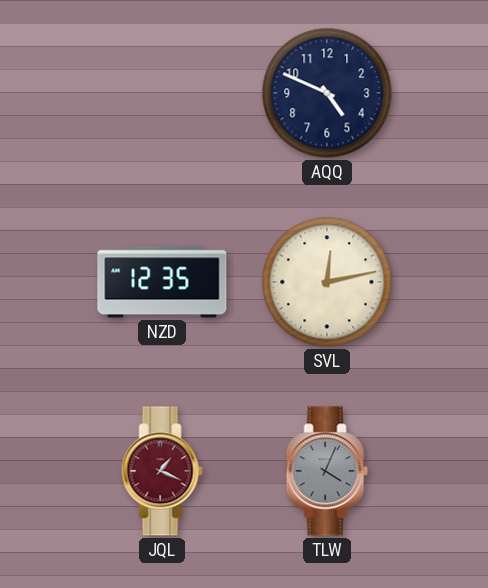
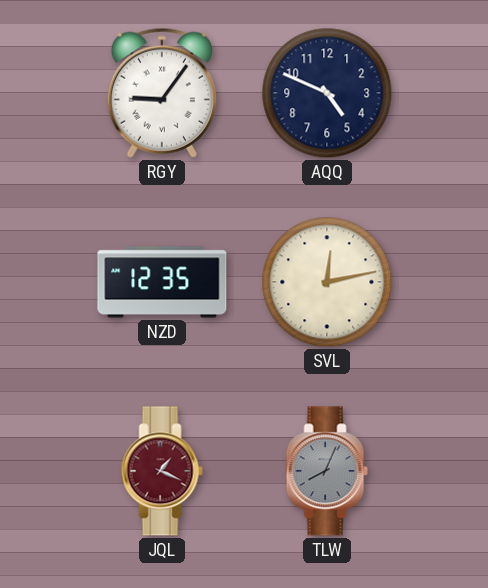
RGY: none -> 9:06
TLW: 4:04 -> 8:04
